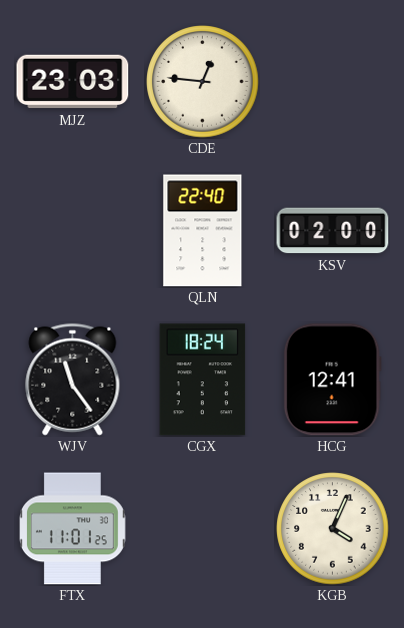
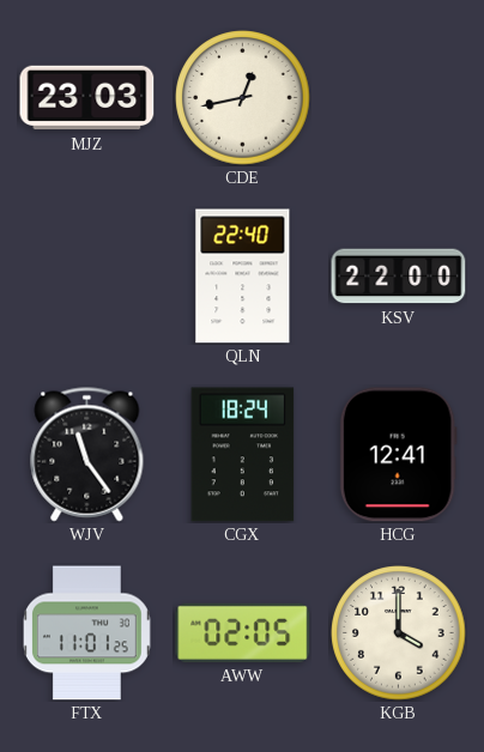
CDE: 12:46 -> 12:43
KSV: 02:00 -> 22:00
AWW: none -> 02:05
KGB: 4:04 -> 4:00
